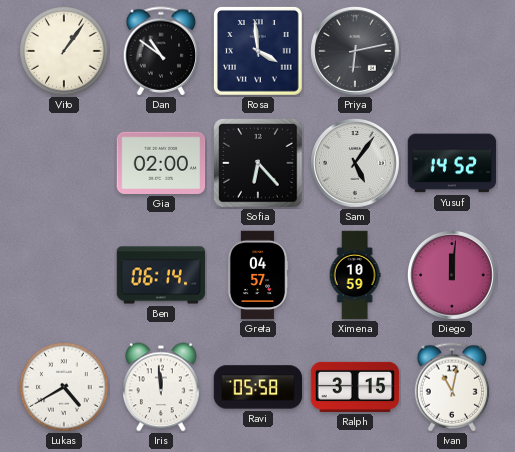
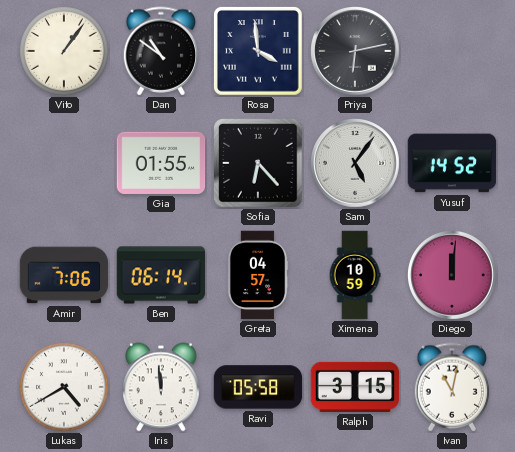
Gia: 02:00 -> 01:55
Amir: none -> 7:06
